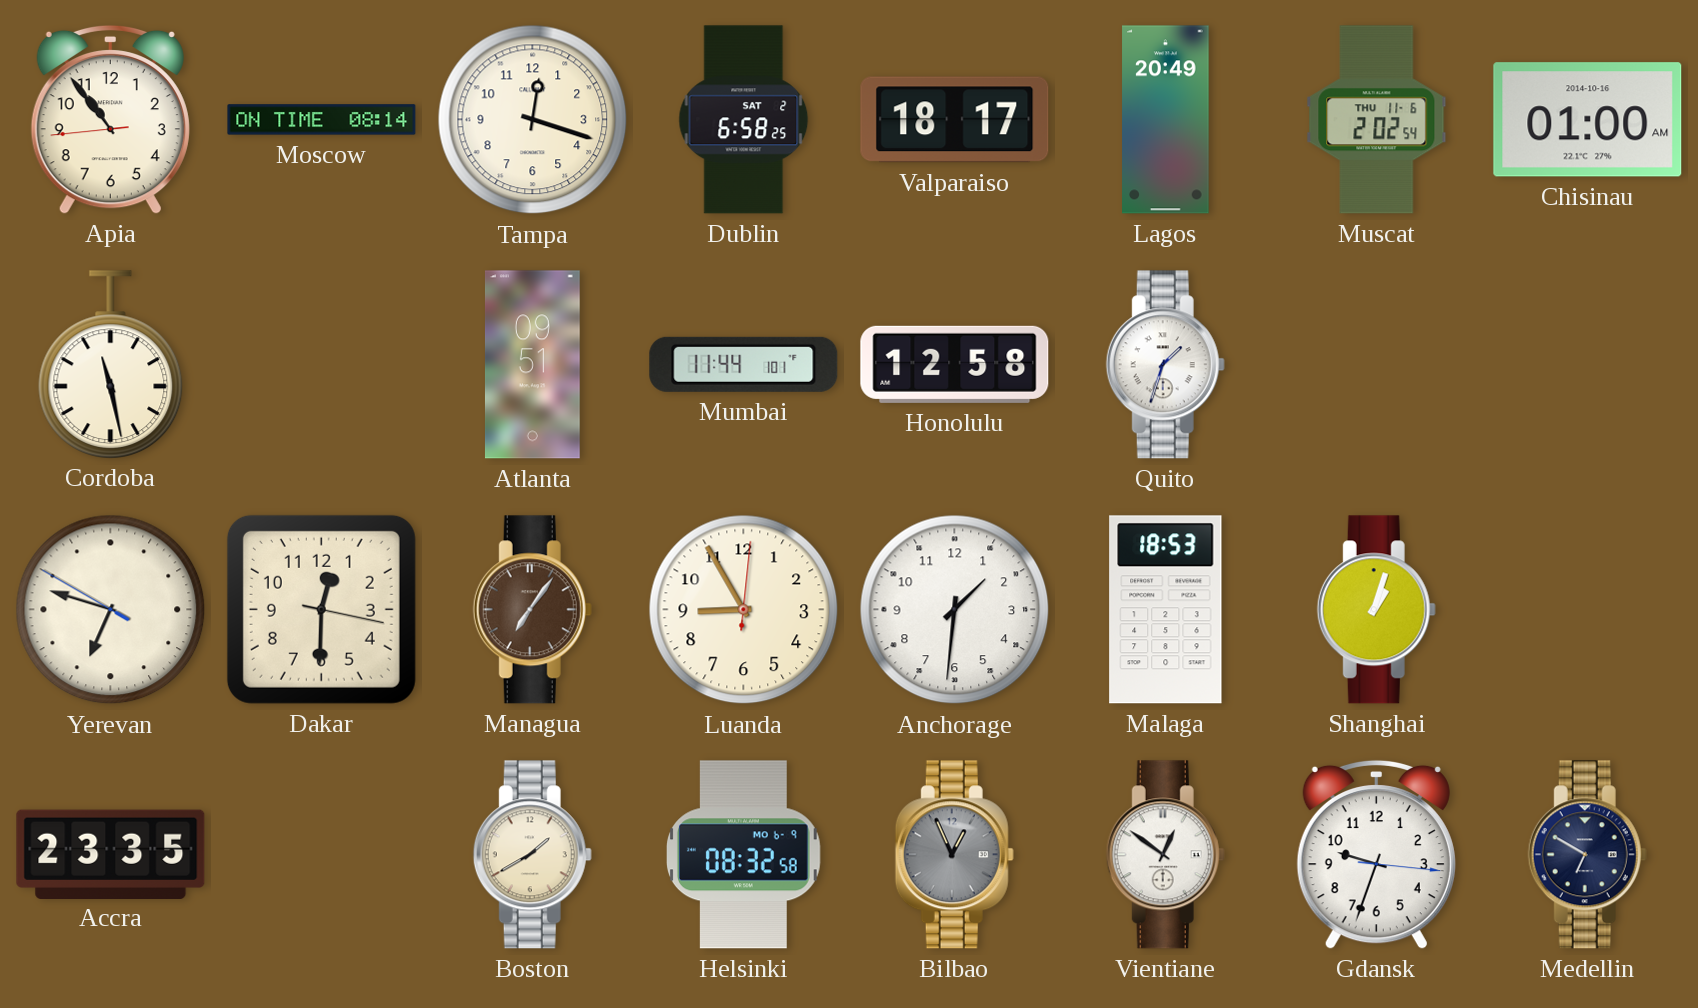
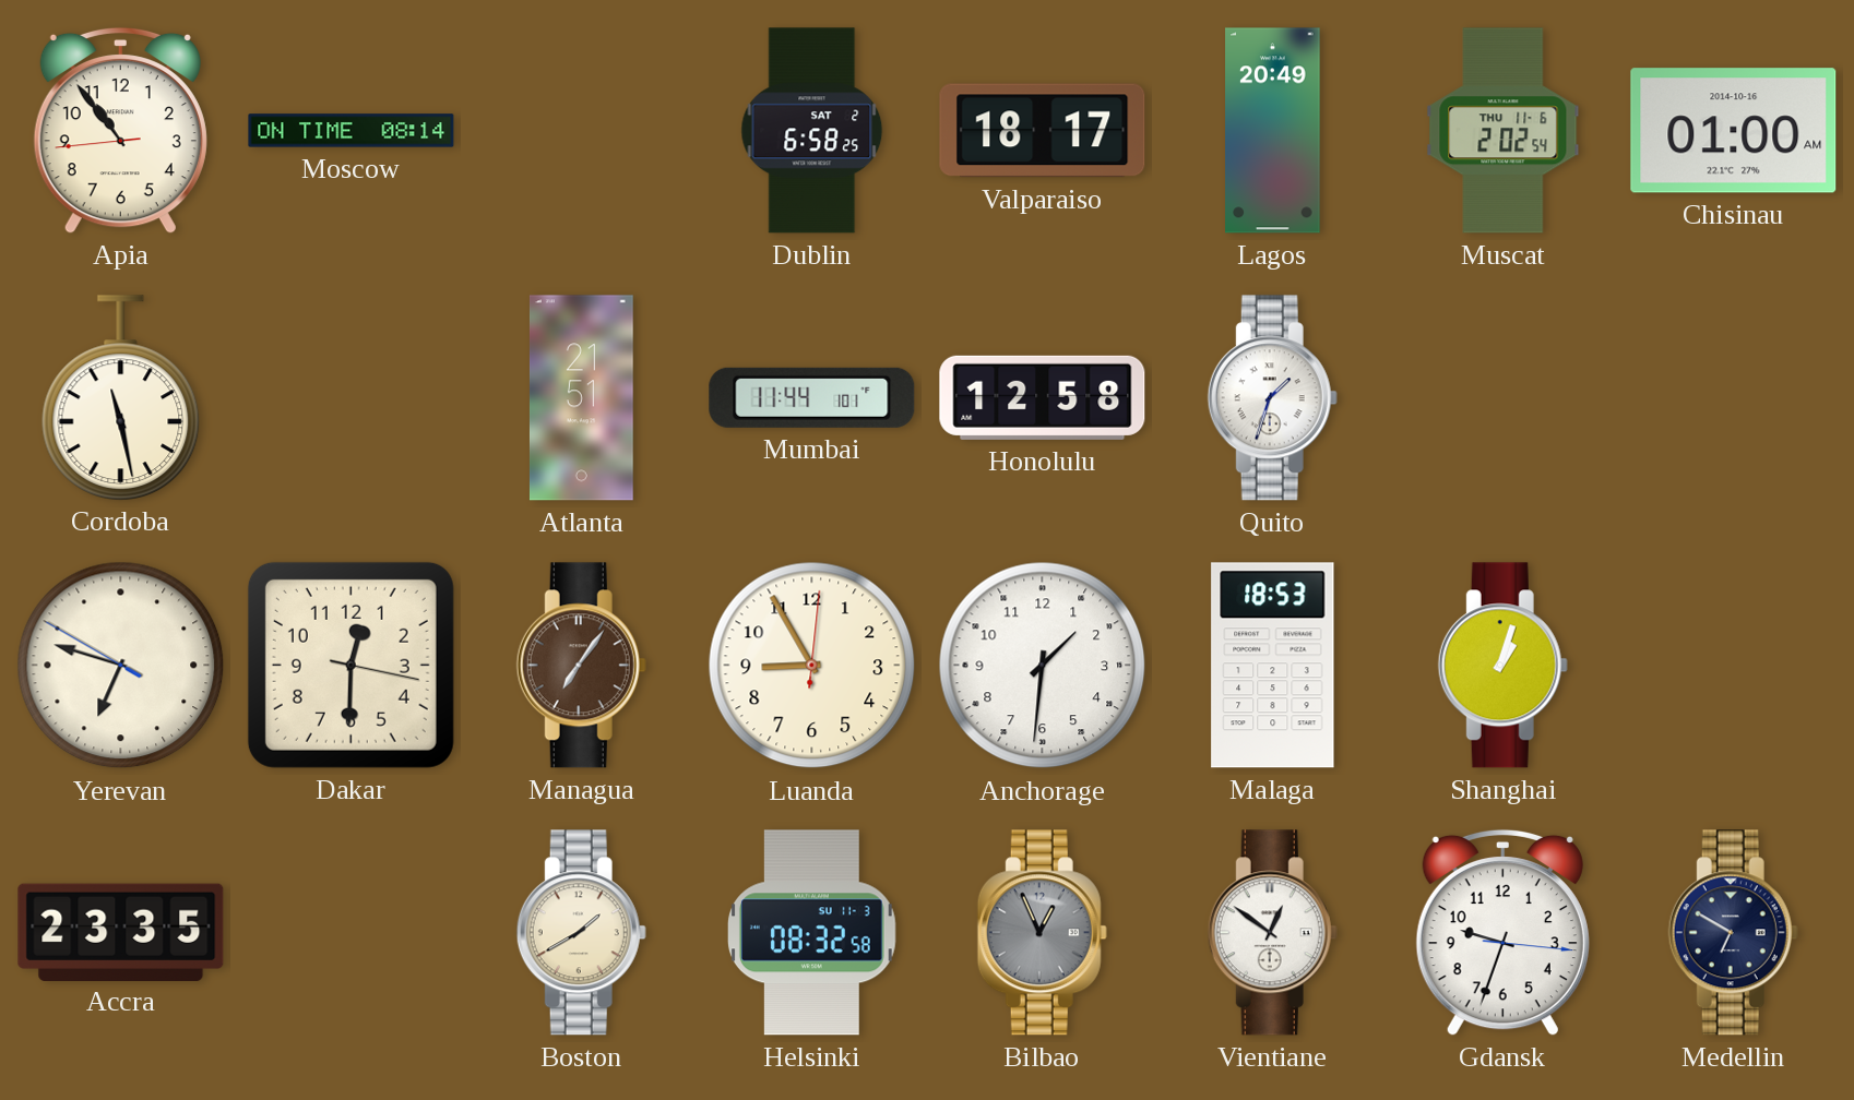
Tampa: 12:18 -> none
Atlanta: 09:51 -> 21:51
Helsinki date: MO 6-9 -> SU 11-3
